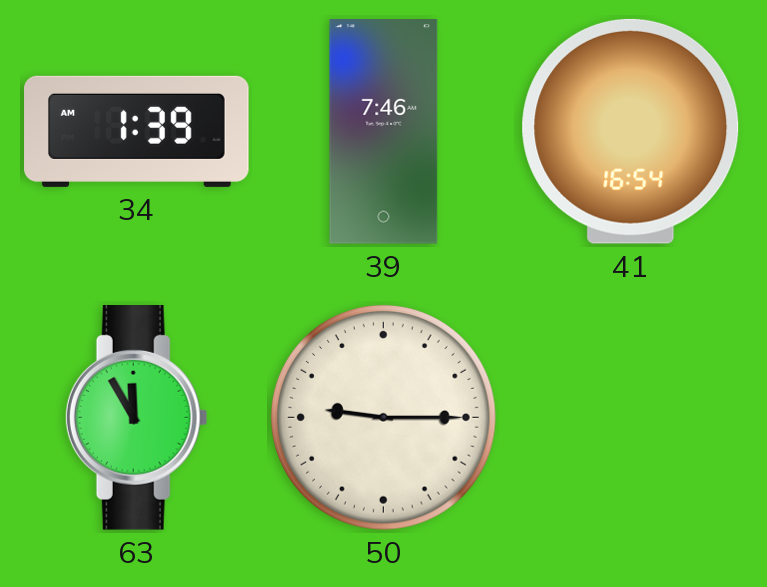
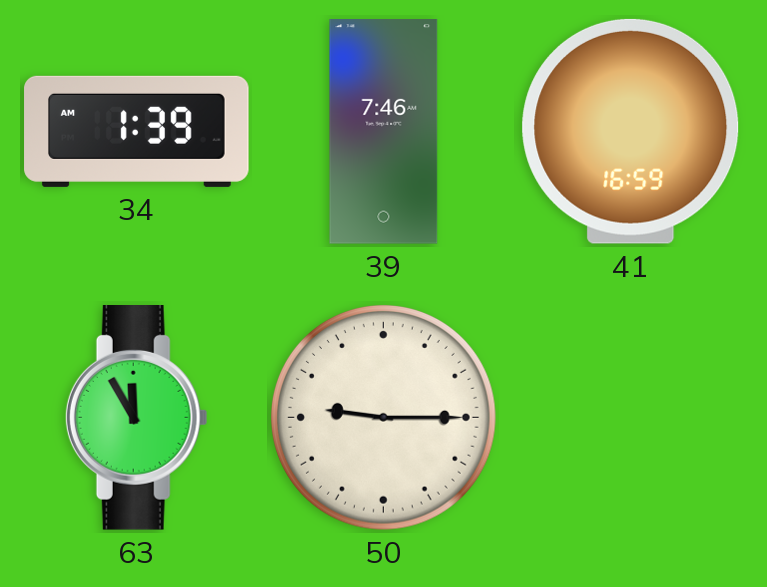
41: 16:54 -> 16:59
